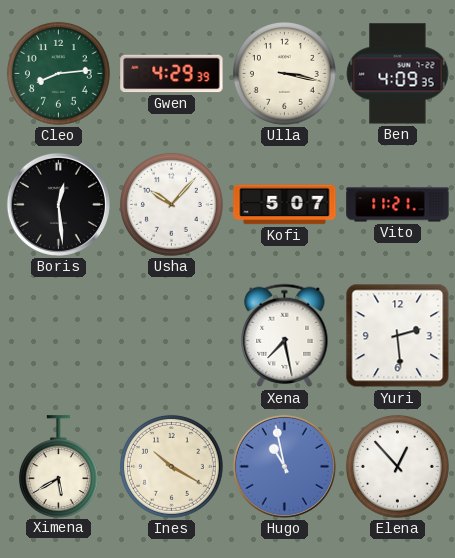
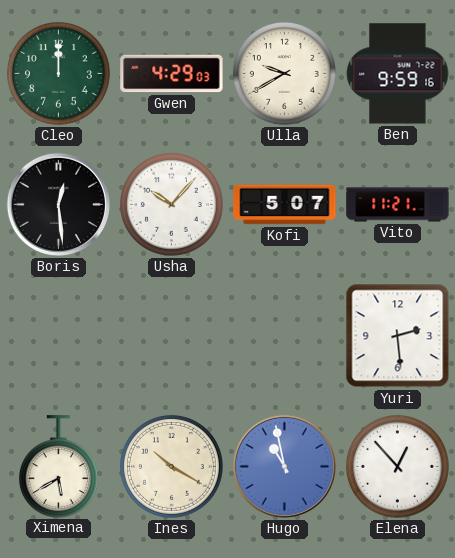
Cleo: 8:14 -> 12:00
Gwen: 4:29:39 -> 4:29:03
Ulla: 3:17 -> 9:40
Ben: 4:09 -> 9:59
Xena: 7:28 -> none
